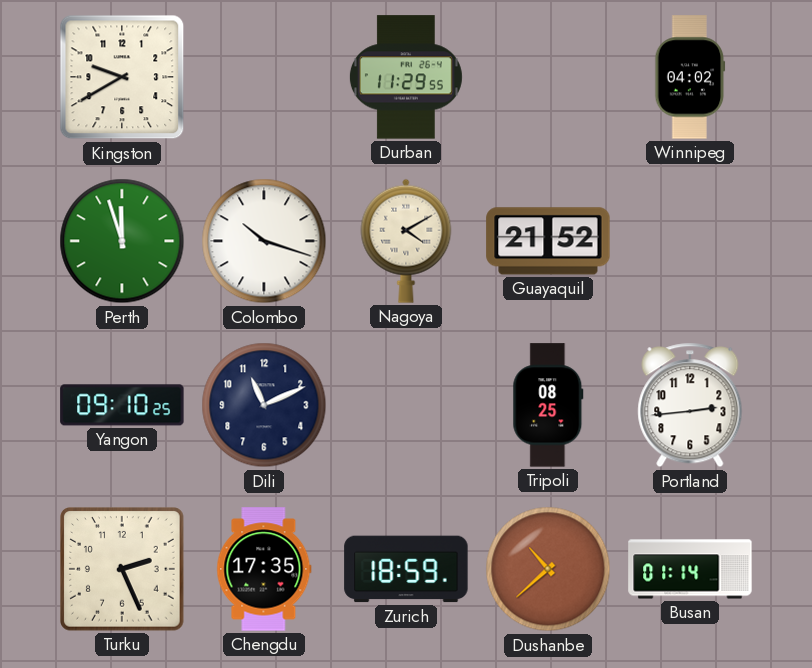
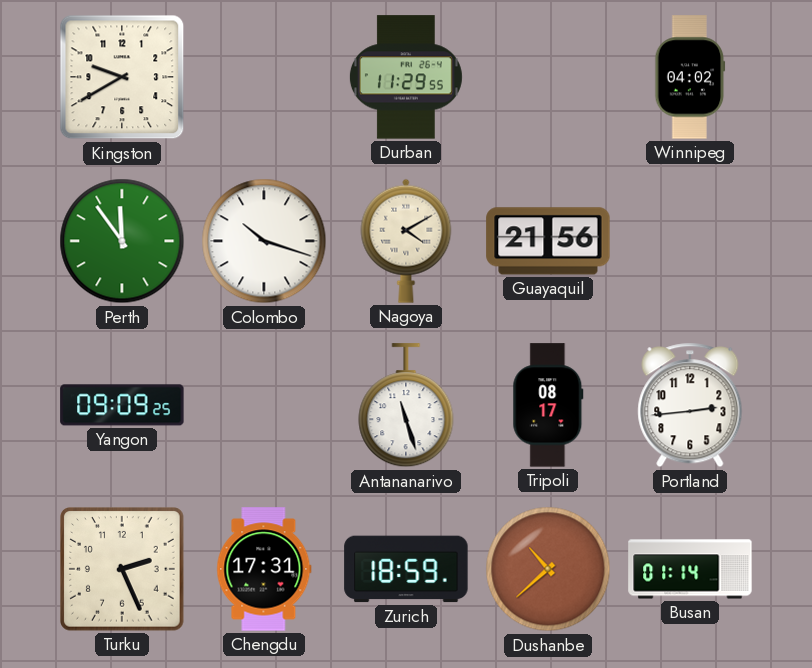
Perth: 11:57 -> 11:54
Guayaquil: 21:52 -> 21:56
Yangon: 09:10 -> 09:09
Dili: 11:11 -> none
Antananarivo: none -> 11:27
Tripoli: 08:25 -> 08:17
Chengdu: 17:35 -> 17:31
